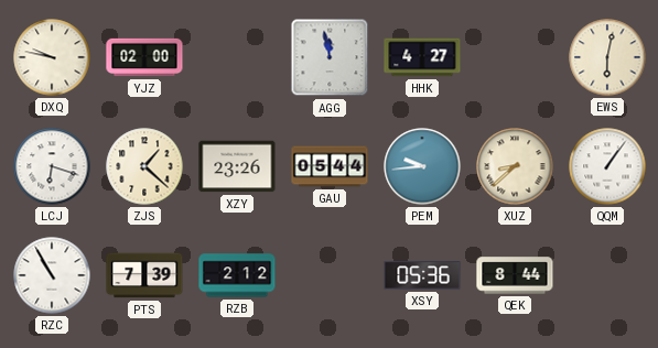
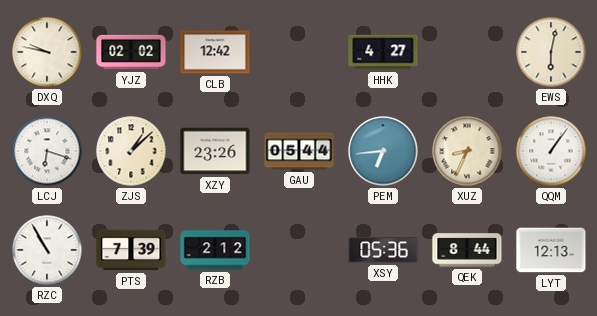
YJZ: 02:00 -> 02:02
CLB: none -> 12:42
AGG: 11:58 -> none
ZJS: 1:22 -> 1:08
PEM: 9:44 -> 6:44
XUZ: 8:38 -> 8:34
LYT: none -> 12:13
